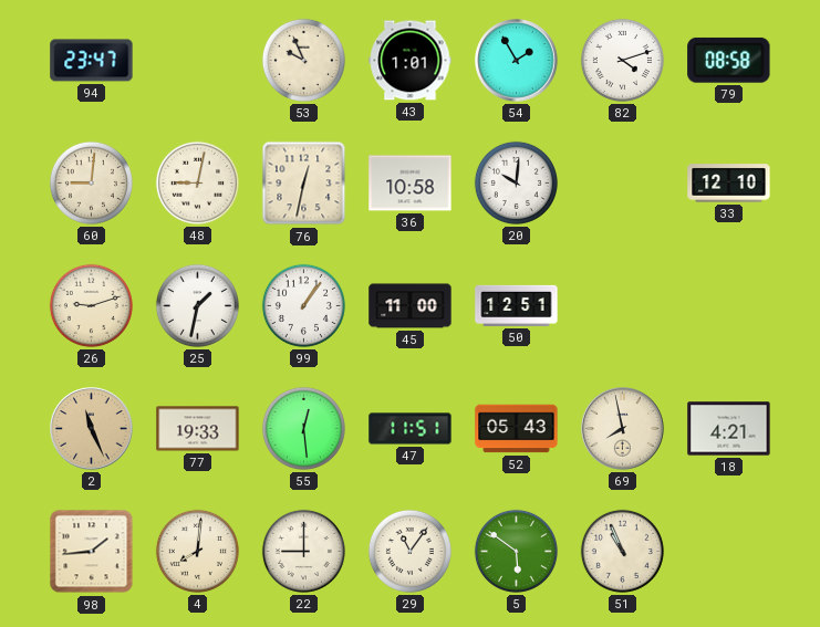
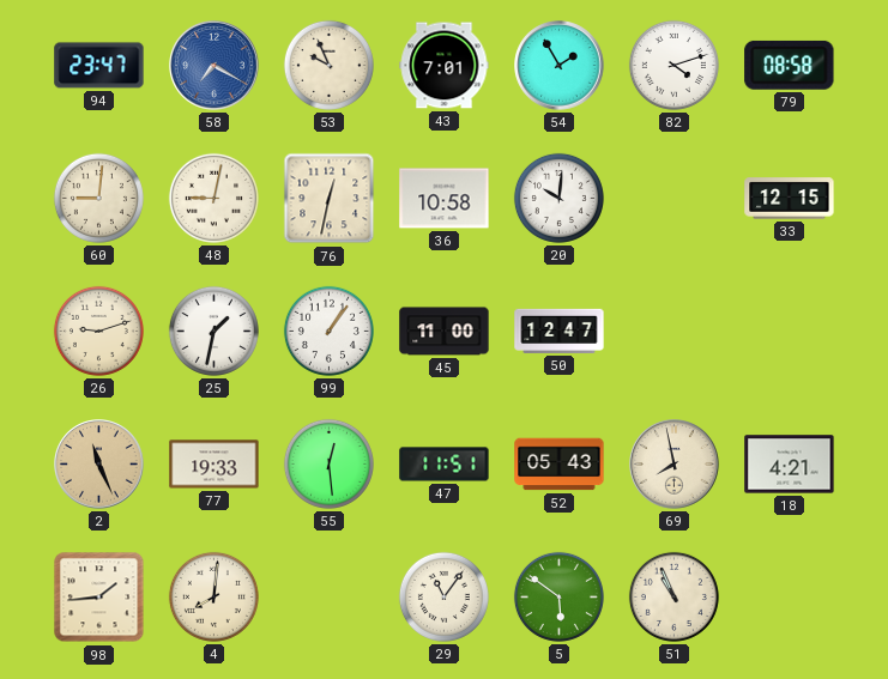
58: none -> 7:20
43: 1:01 -> 7:01
33: 12:10 -> 12:15
50: 12:51 -> 12:47
22: 9:00 -> none
